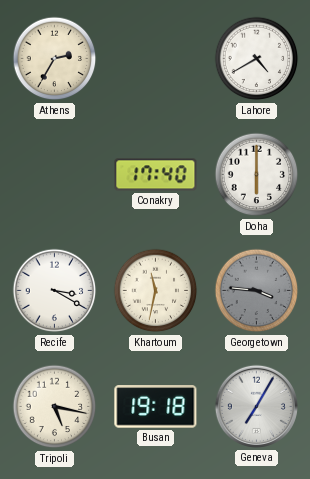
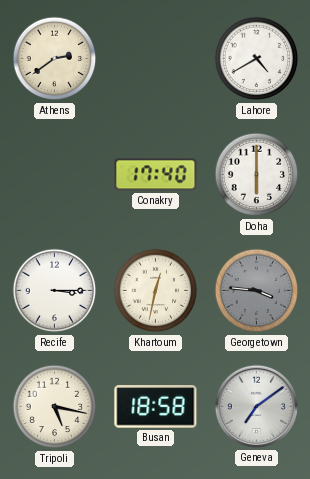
Athens: 2:35 -> 2:39
Recife: 3:20 -> 3:15
Khartoum: 11:32 -> 12:32
Busan: 19:18 -> 18:58
Geneva: 7:05 -> 7:09
